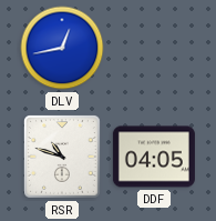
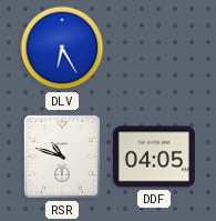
DLV: 12:43 -> 6:25
